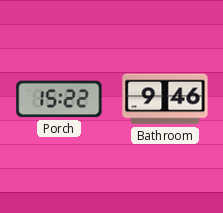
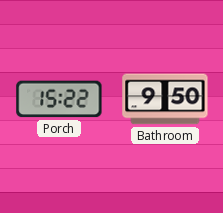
Bathroom: 9:46 -> 9:50
